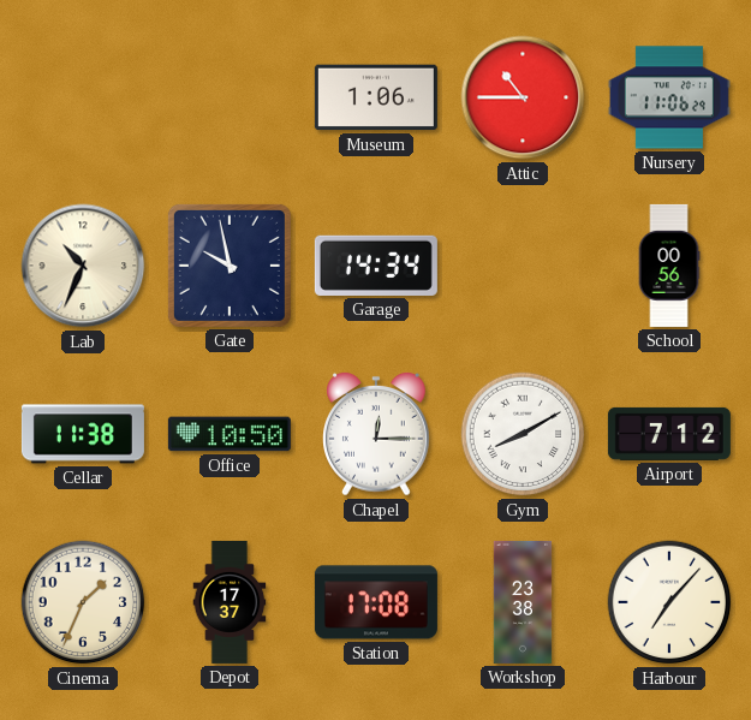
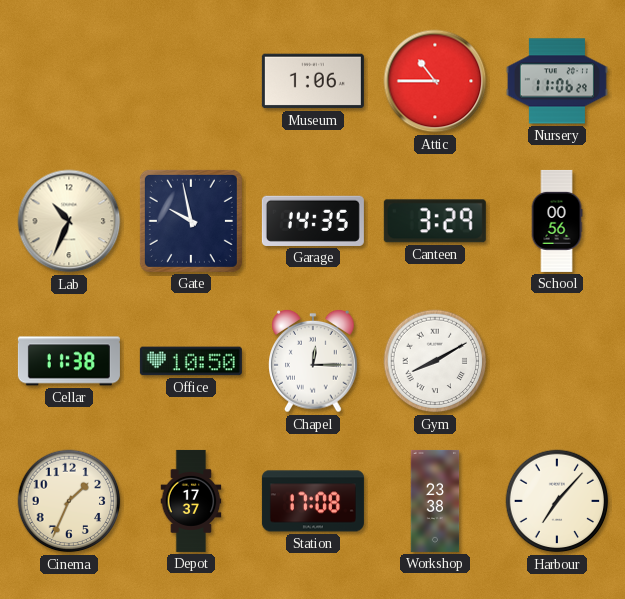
Garage: 14:34 -> 14:35
Canteen: none -> 3:29
Airport: 7:12 -> none
